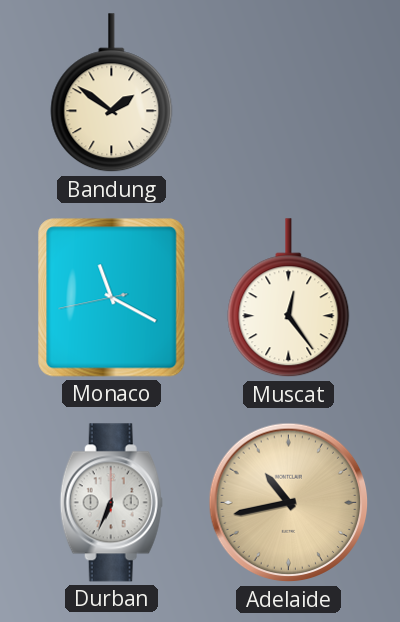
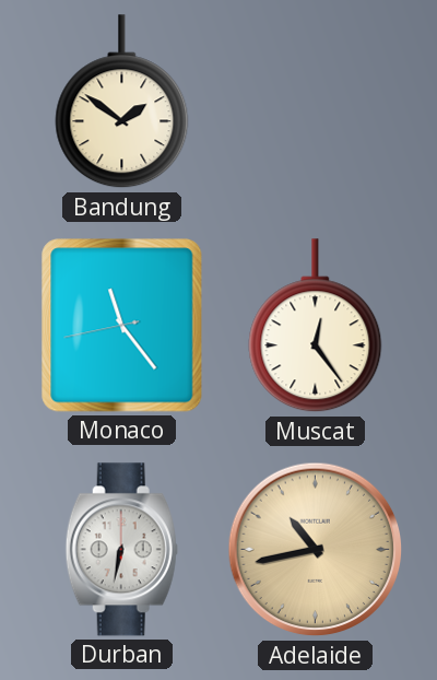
Monaco: 11:19 -> 11:23
Durban: 6:34 -> 6:32
